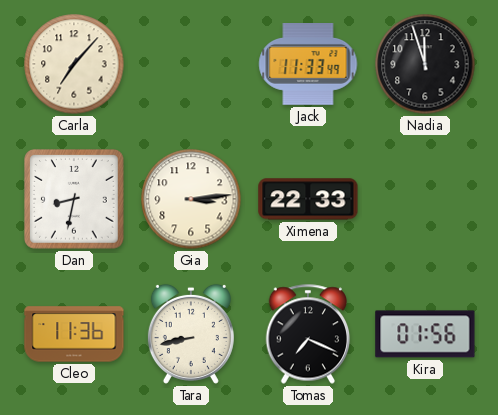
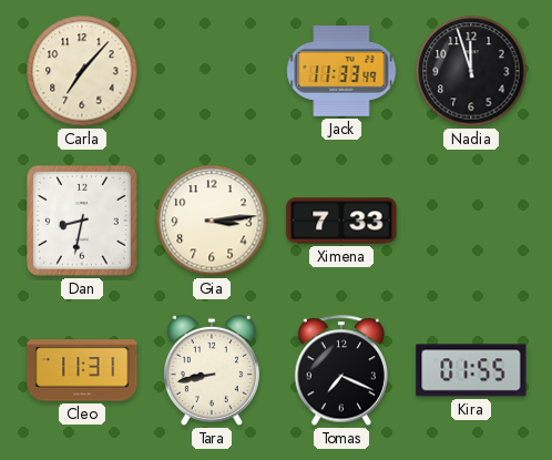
Ximena: 22:33 -> 7:33
Cleo: 11:36 -> 11:31
Kira: 01:56 -> 01:55
